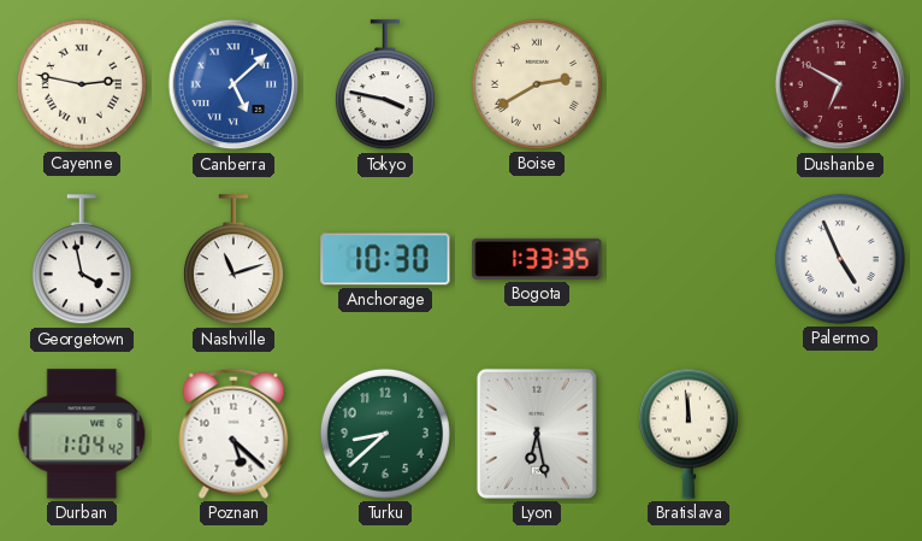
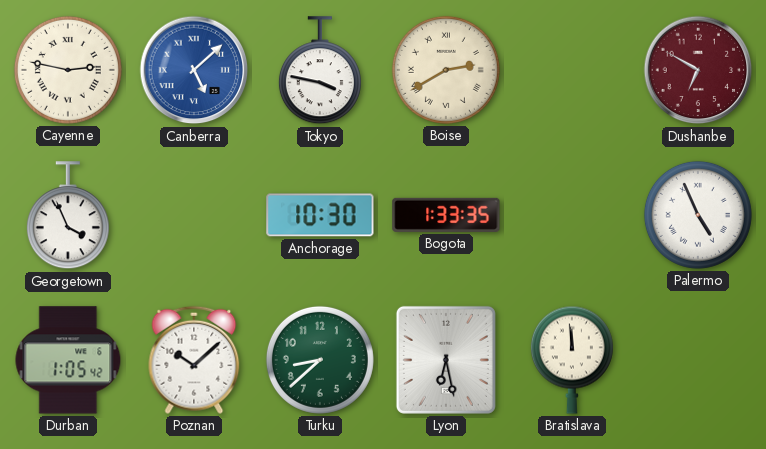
Georgetown: 3:58 -> 3:56
Nashville: 11:12 -> none
Durban: 1:04 -> 1:05
Poznan: 5:22 -> 10:08
